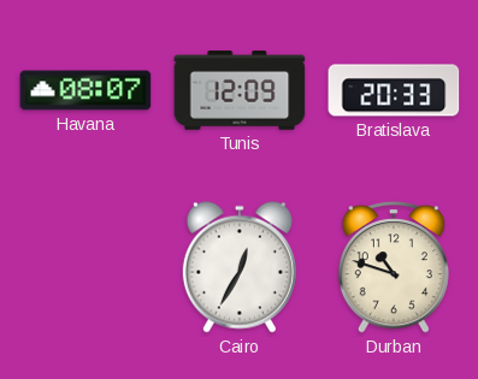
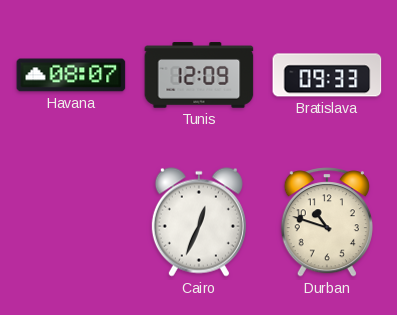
Bratislava: 20:33 -> 09:33
Cairo: 12:35 -> 12:34
